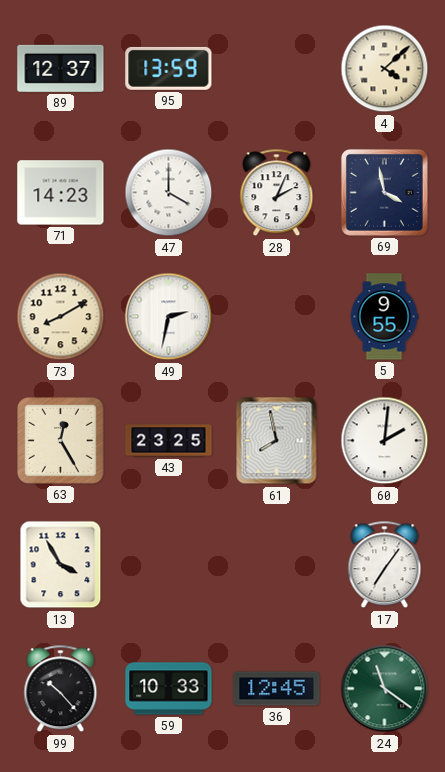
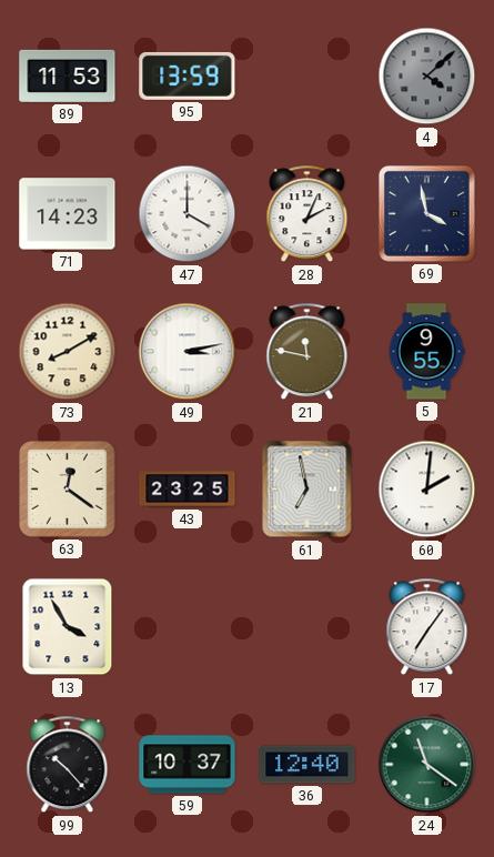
89: 12:37 -> 11:53
4 dial: cream -> grey
49: 2:32 -> 3:13
21: none -> 11:47
63: 12:25 -> 12:21
61: 7:58 -> 6:58
59: 10:33 -> 10:37
36: 12:45 -> 12:40
